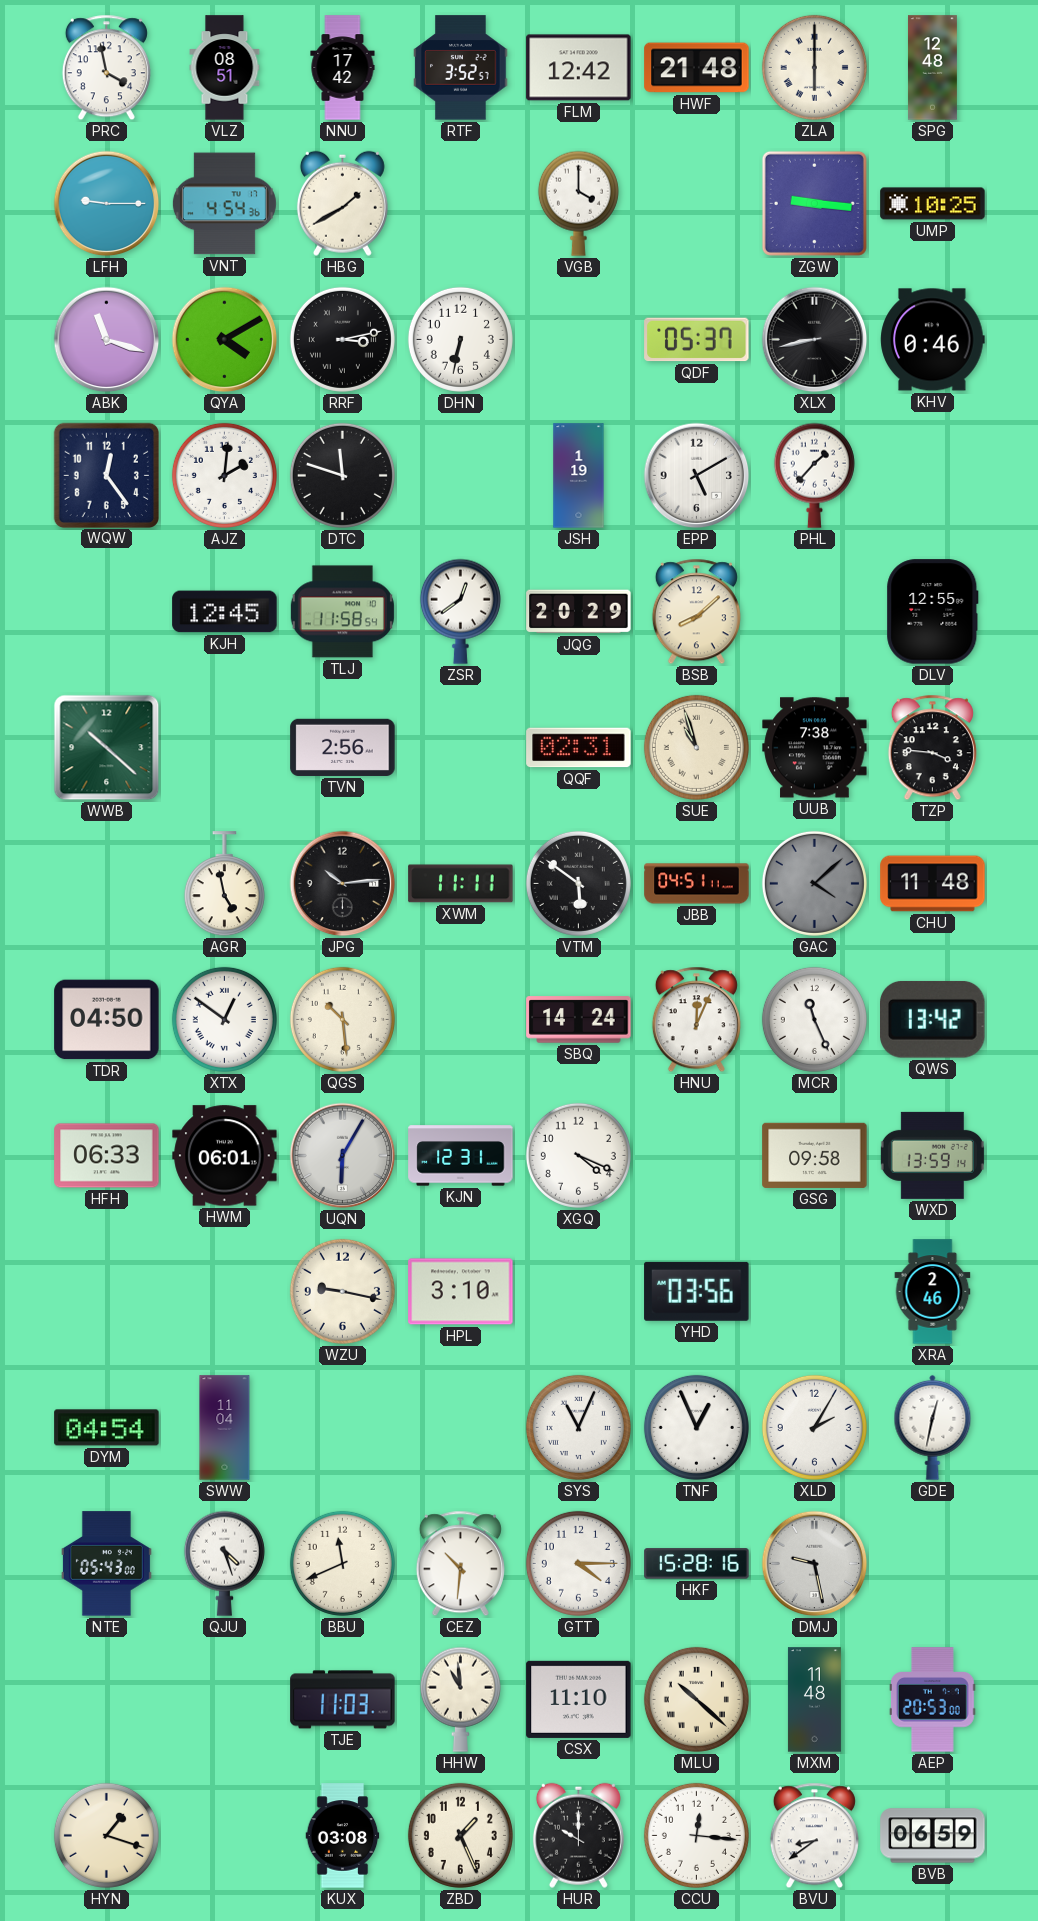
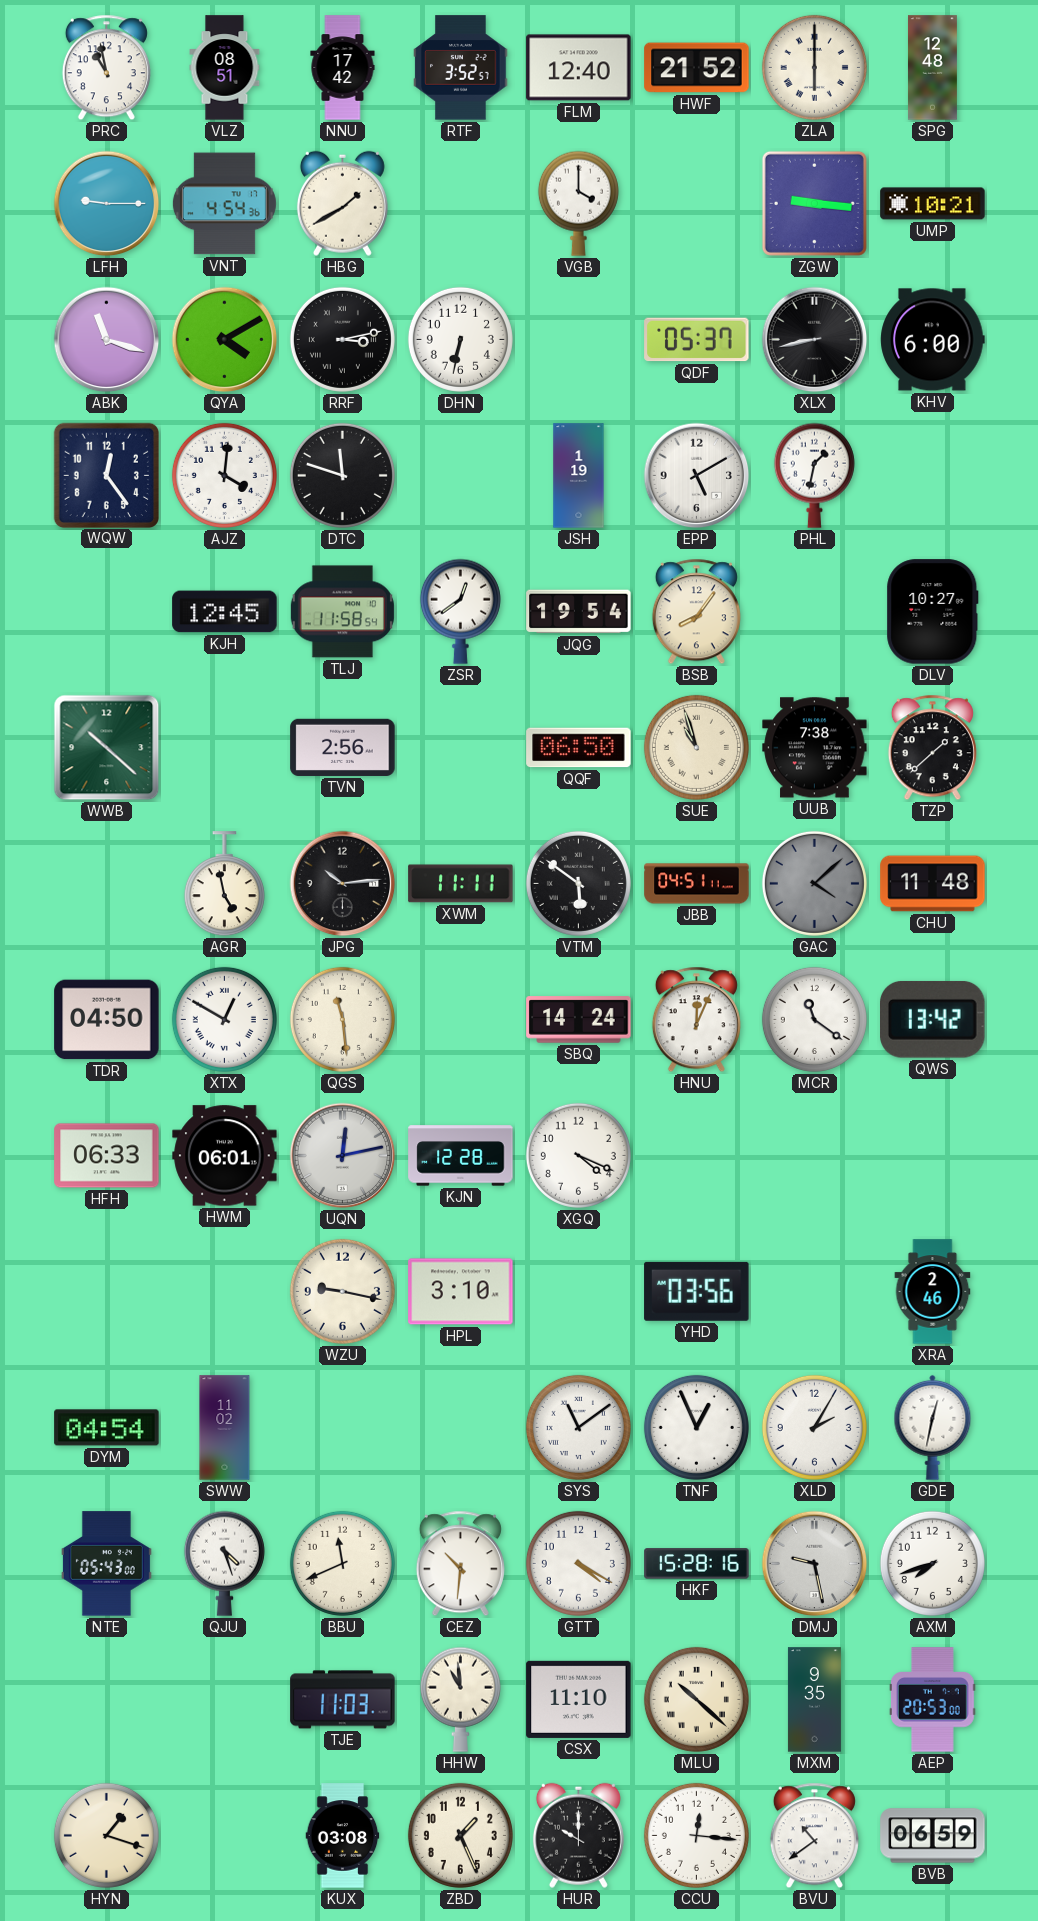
PRC: 3:58 -> 10:58
FLM: 12:42 -> 12:40
HWF: 21:48 -> 21:52
UMP: 10:25 -> 10:21
KHV: 0:46 -> 6:00
AJZ: 2:01 -> 4:01
PHL: 1:37 -> 1:32
JQG: 20:29 -> 19:54
BSB: 8:08 -> 8:06
DLV: 12:55 -> 10:27
QQF: 02:31 -> 06:50
TZP: 3:46 -> 1:38
XTX: 12:51 -> 12:50
QGS: 10:29 -> 11:29
MCR: 11:26 -> 11:21
UQN: 6:05 -> 12:13
KJN: 12:31 -> 12:28
GSG: 09:58 -> none
WXD: 13:59 -> none
SWW: 11:04 -> 11:02
SYS: 11:04 -> 11:09
GTT: 4:15 -> 4:20
AXM: none -> 7:42
MXM: 11:48 -> 9:35
BVU: 8:39 -> 10:39
